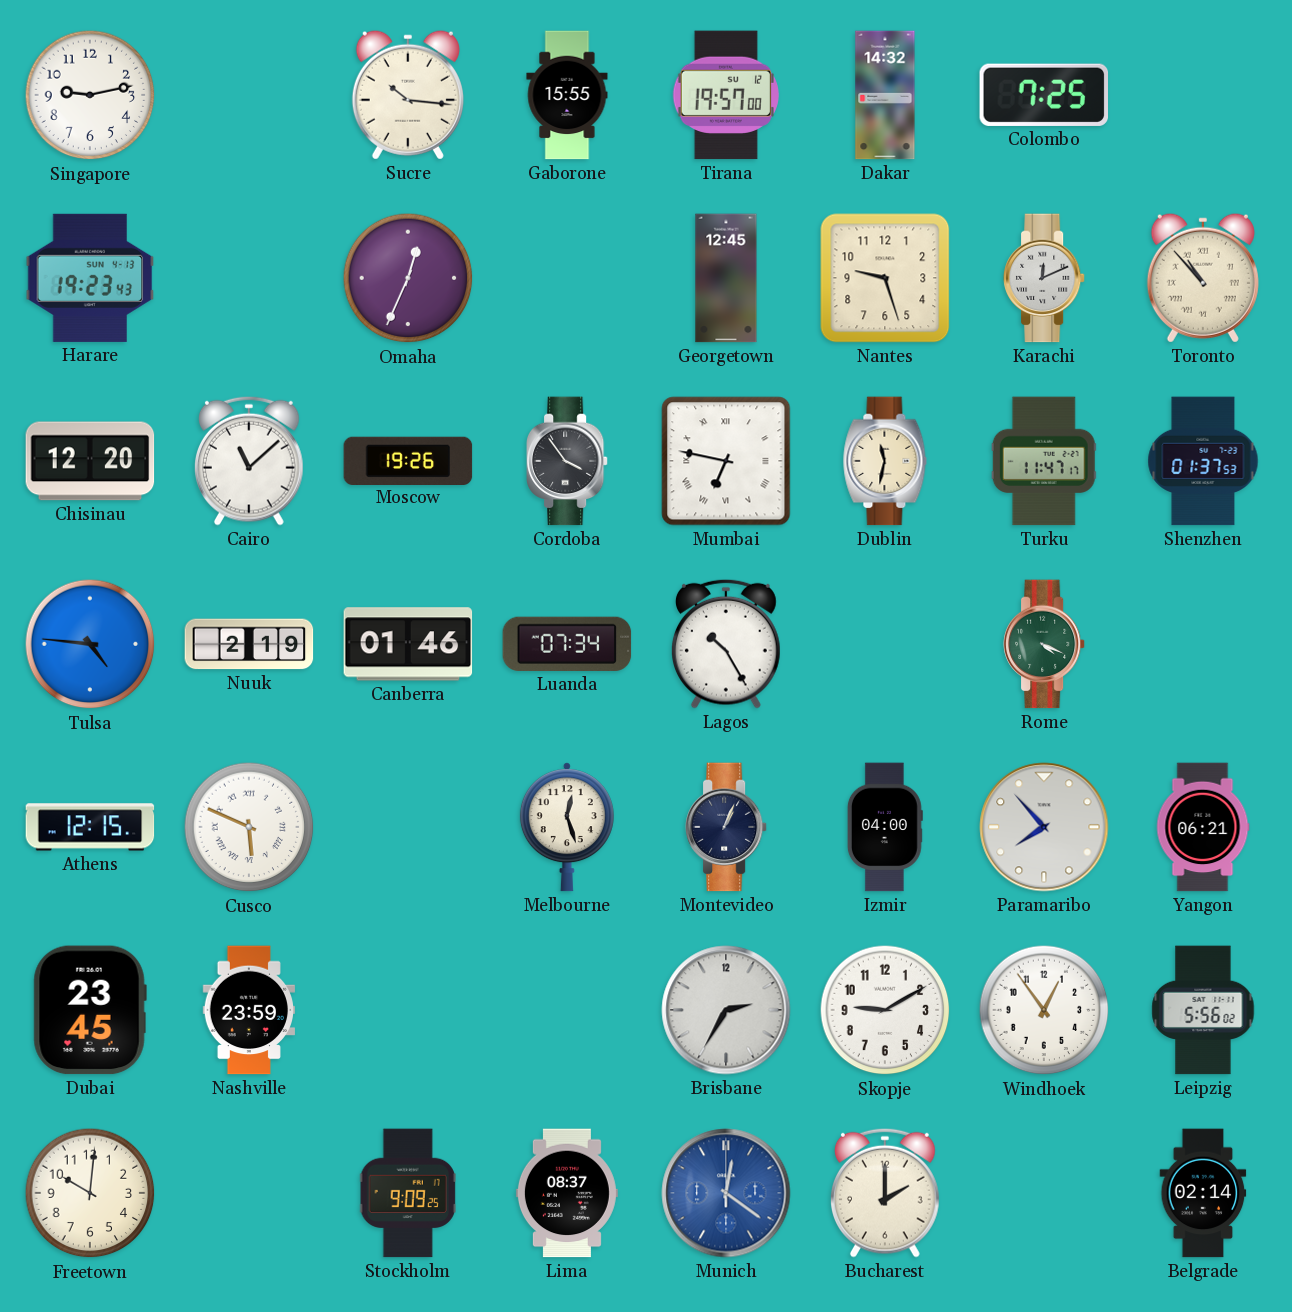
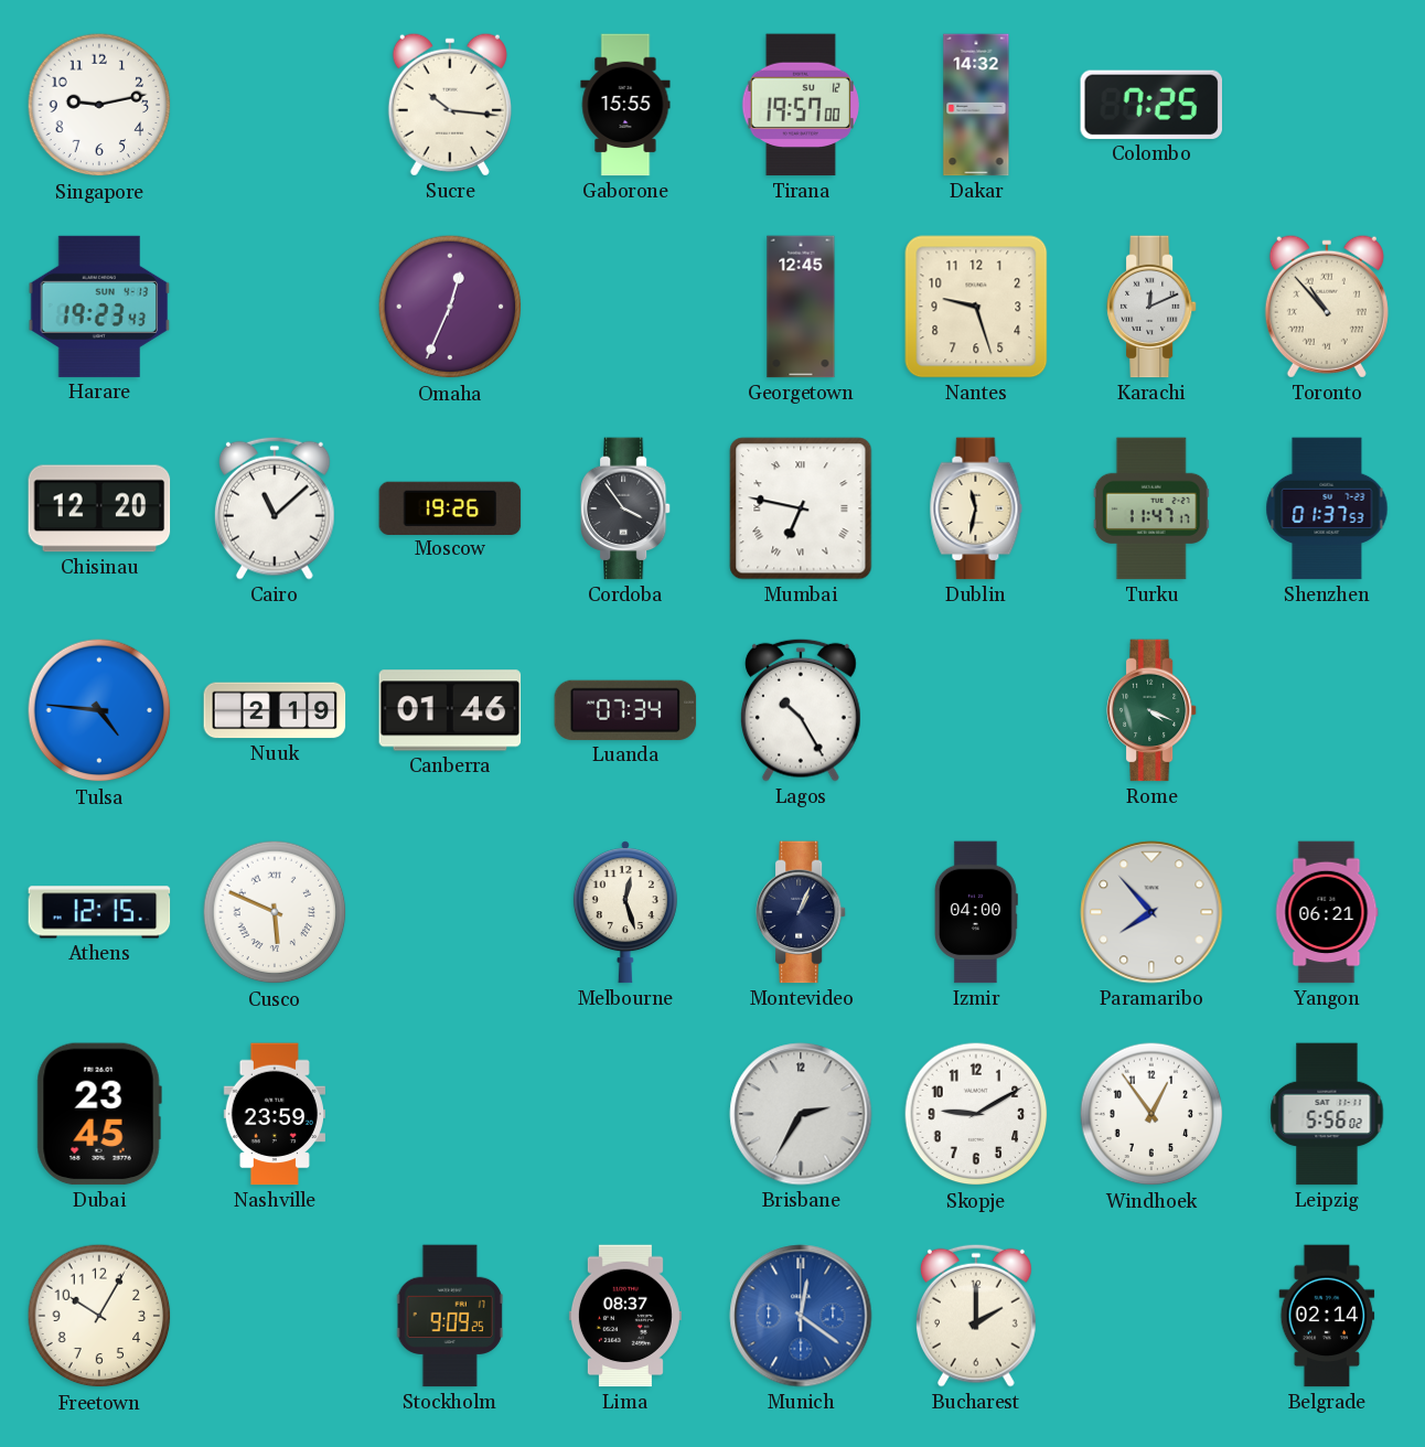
Freetown: 10:01 -> 10:05
